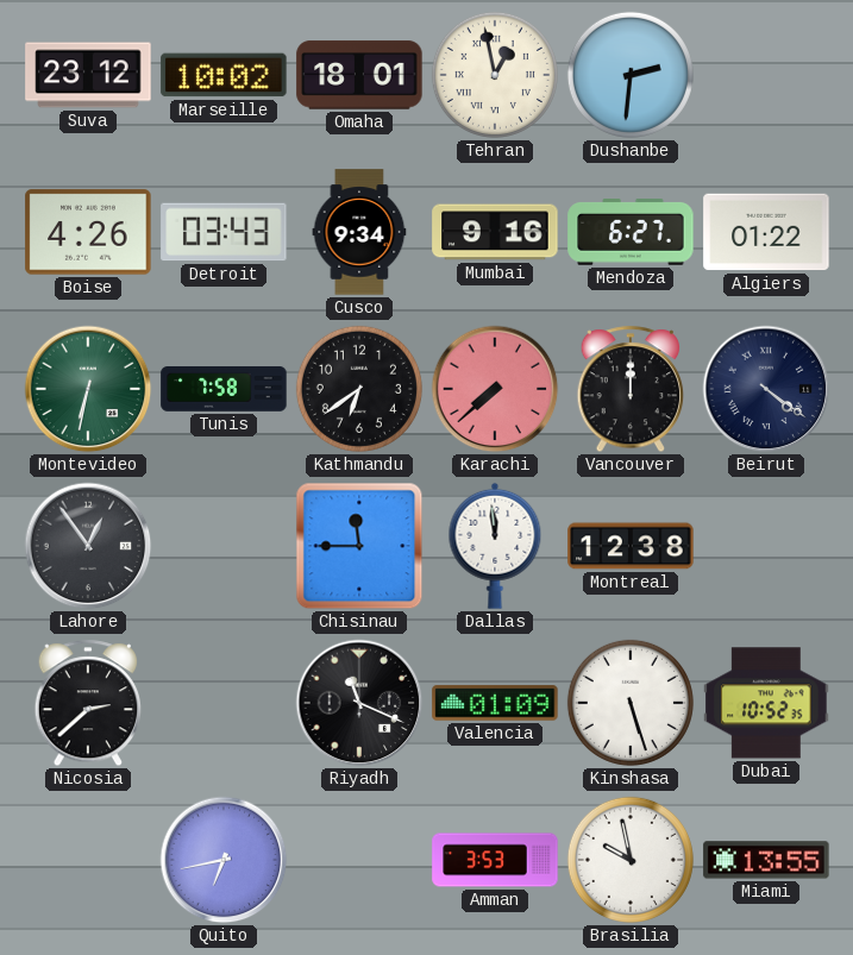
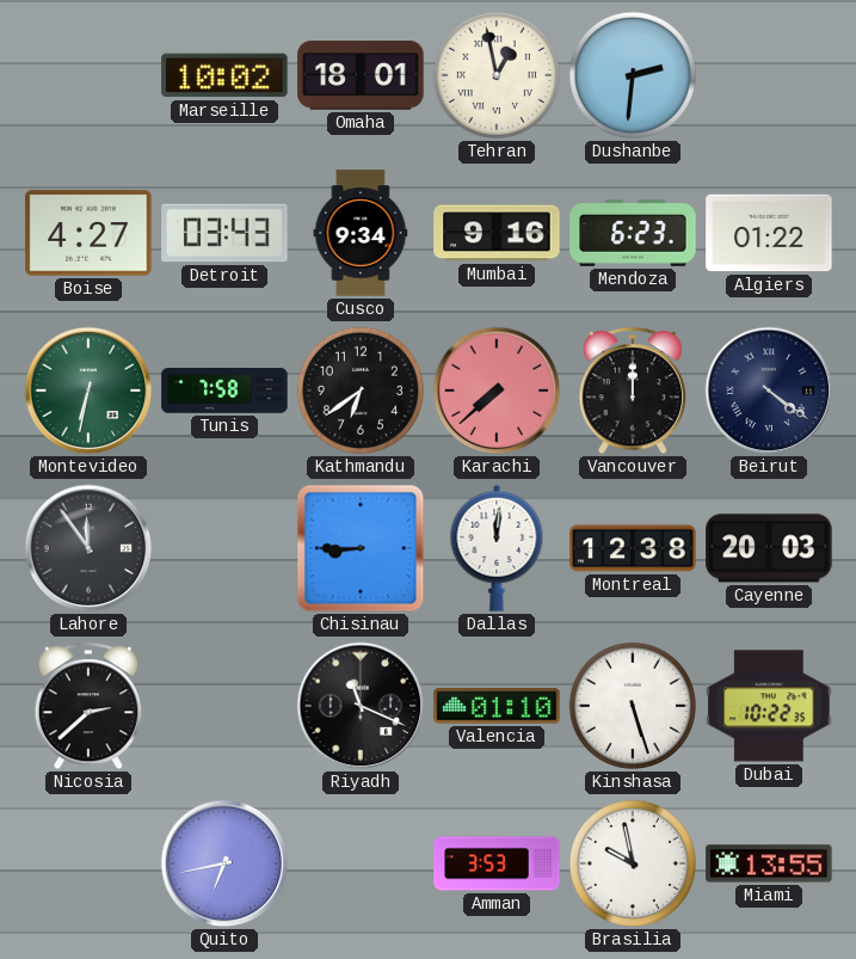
Suva: 23:12 -> none
Boise: 4:26 -> 4:27
Mendoza: 6:27 -> 6:23
Lahore: 12:54 -> 11:54
Chisinau: 11:45 -> 8:45
Dallas: 11:59 -> 12:01
Cayenne: none -> 20:03
Valencia: 01:09 -> 01:10
Dubai: 10:52 -> 10:22
